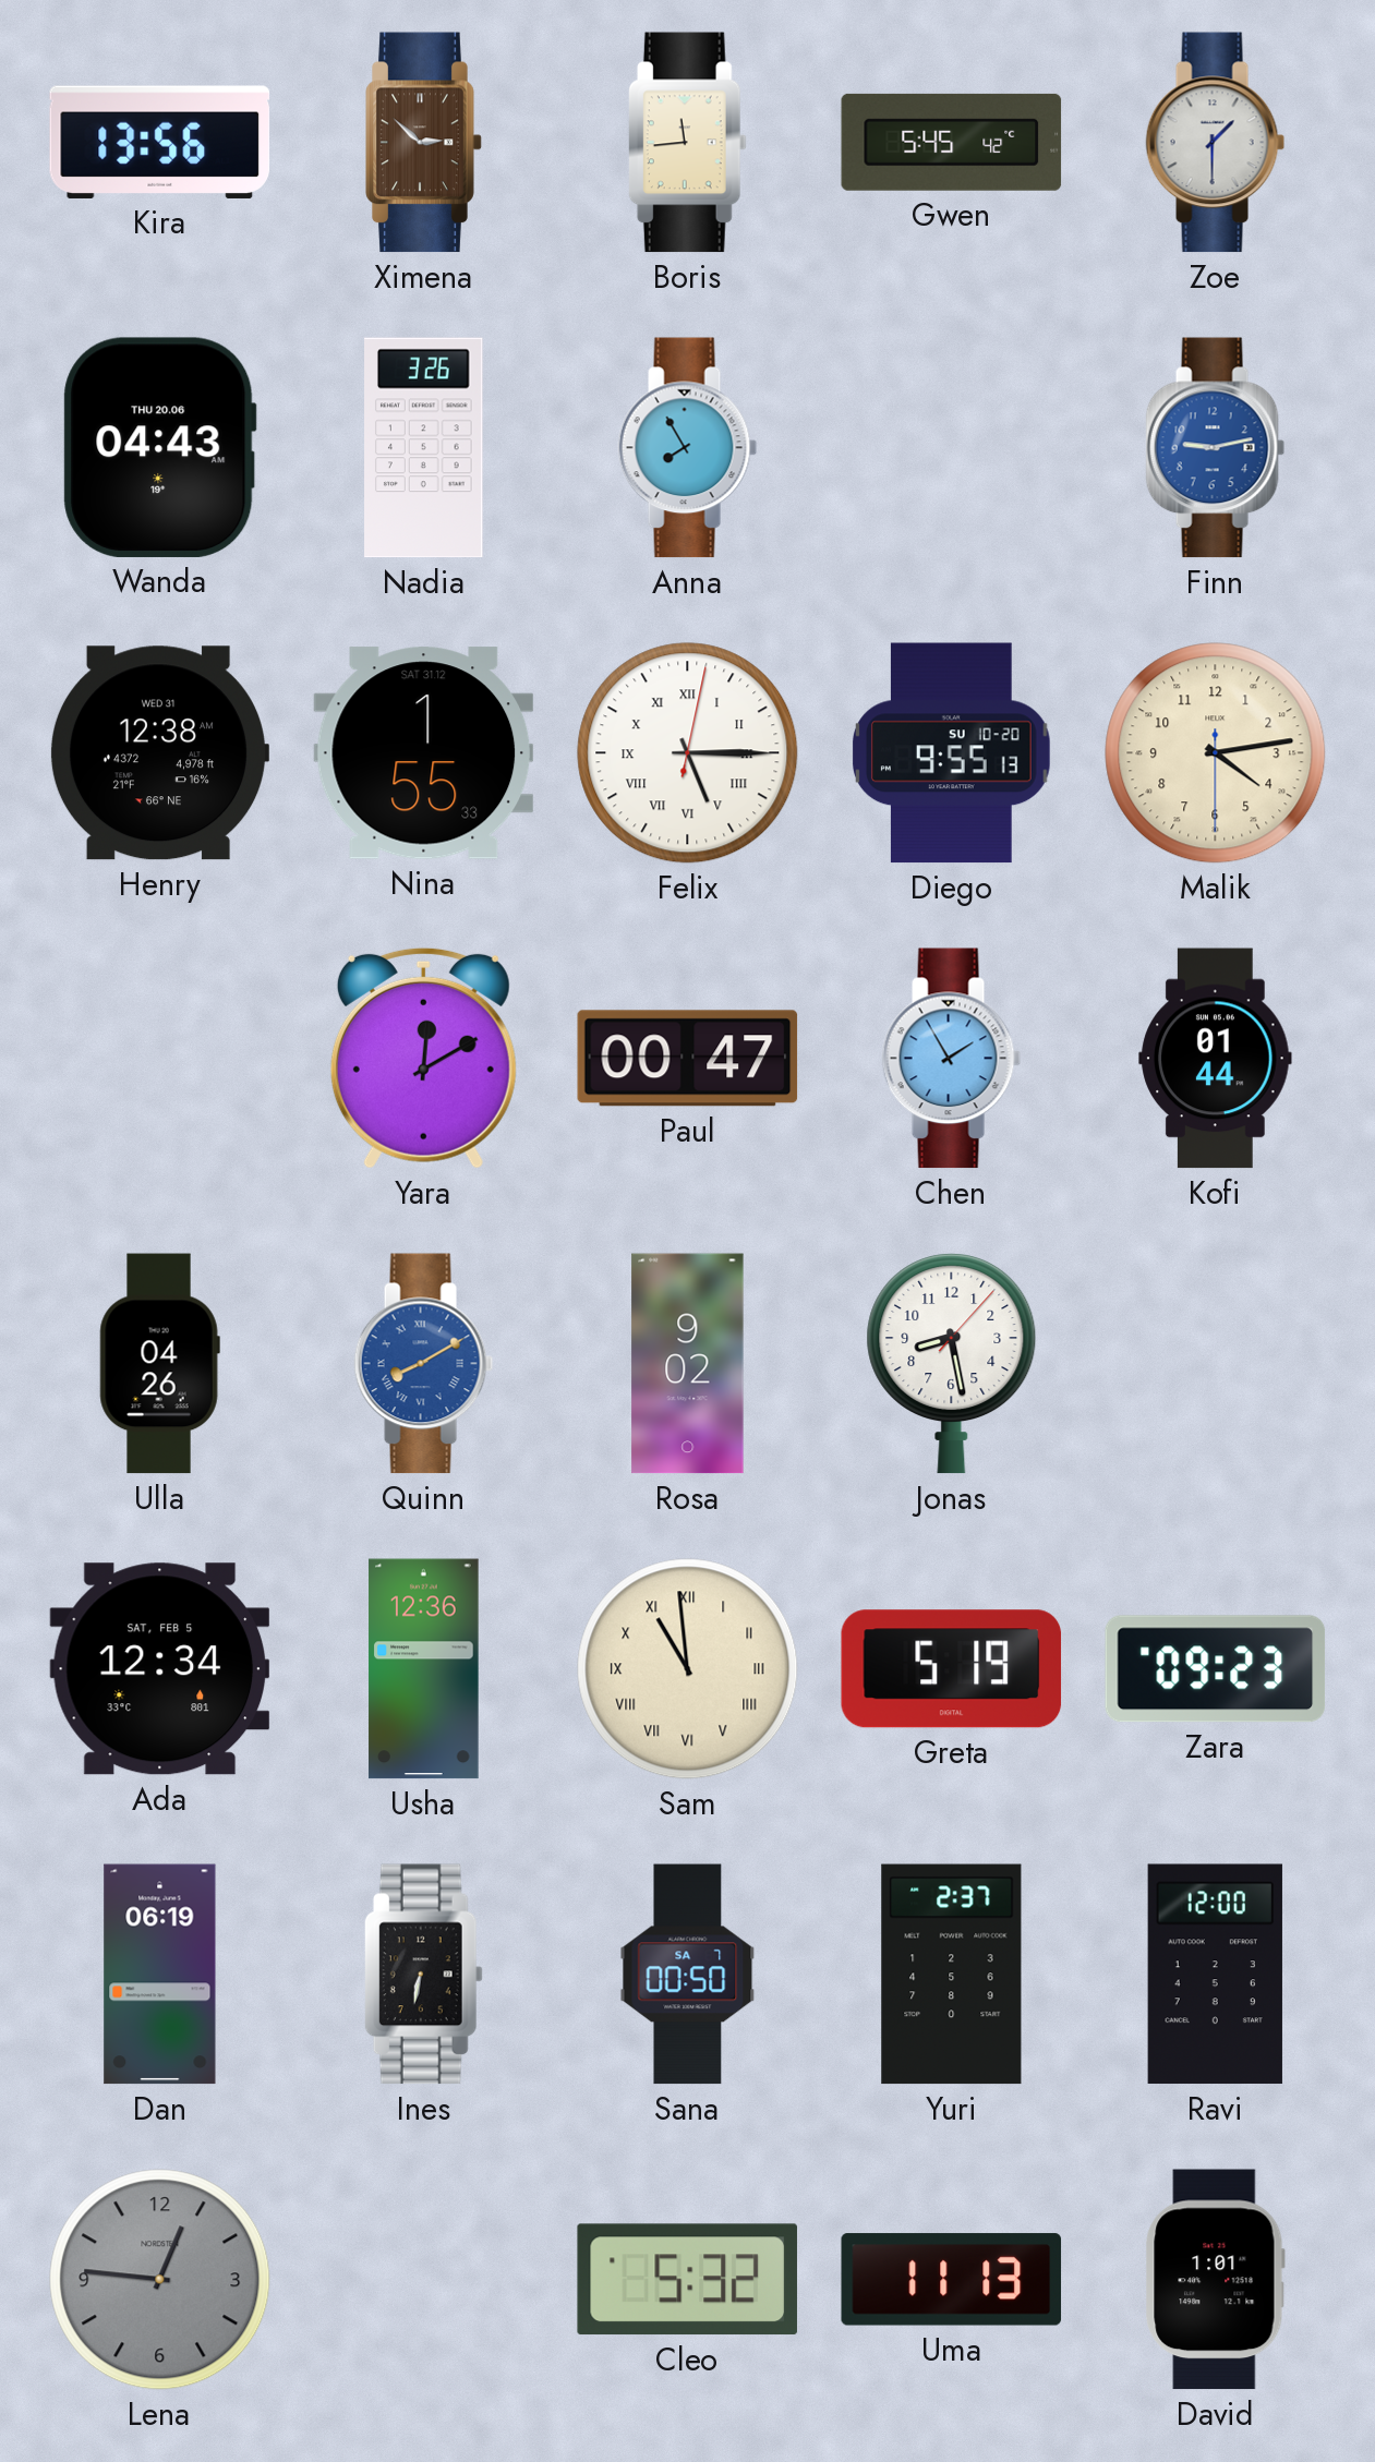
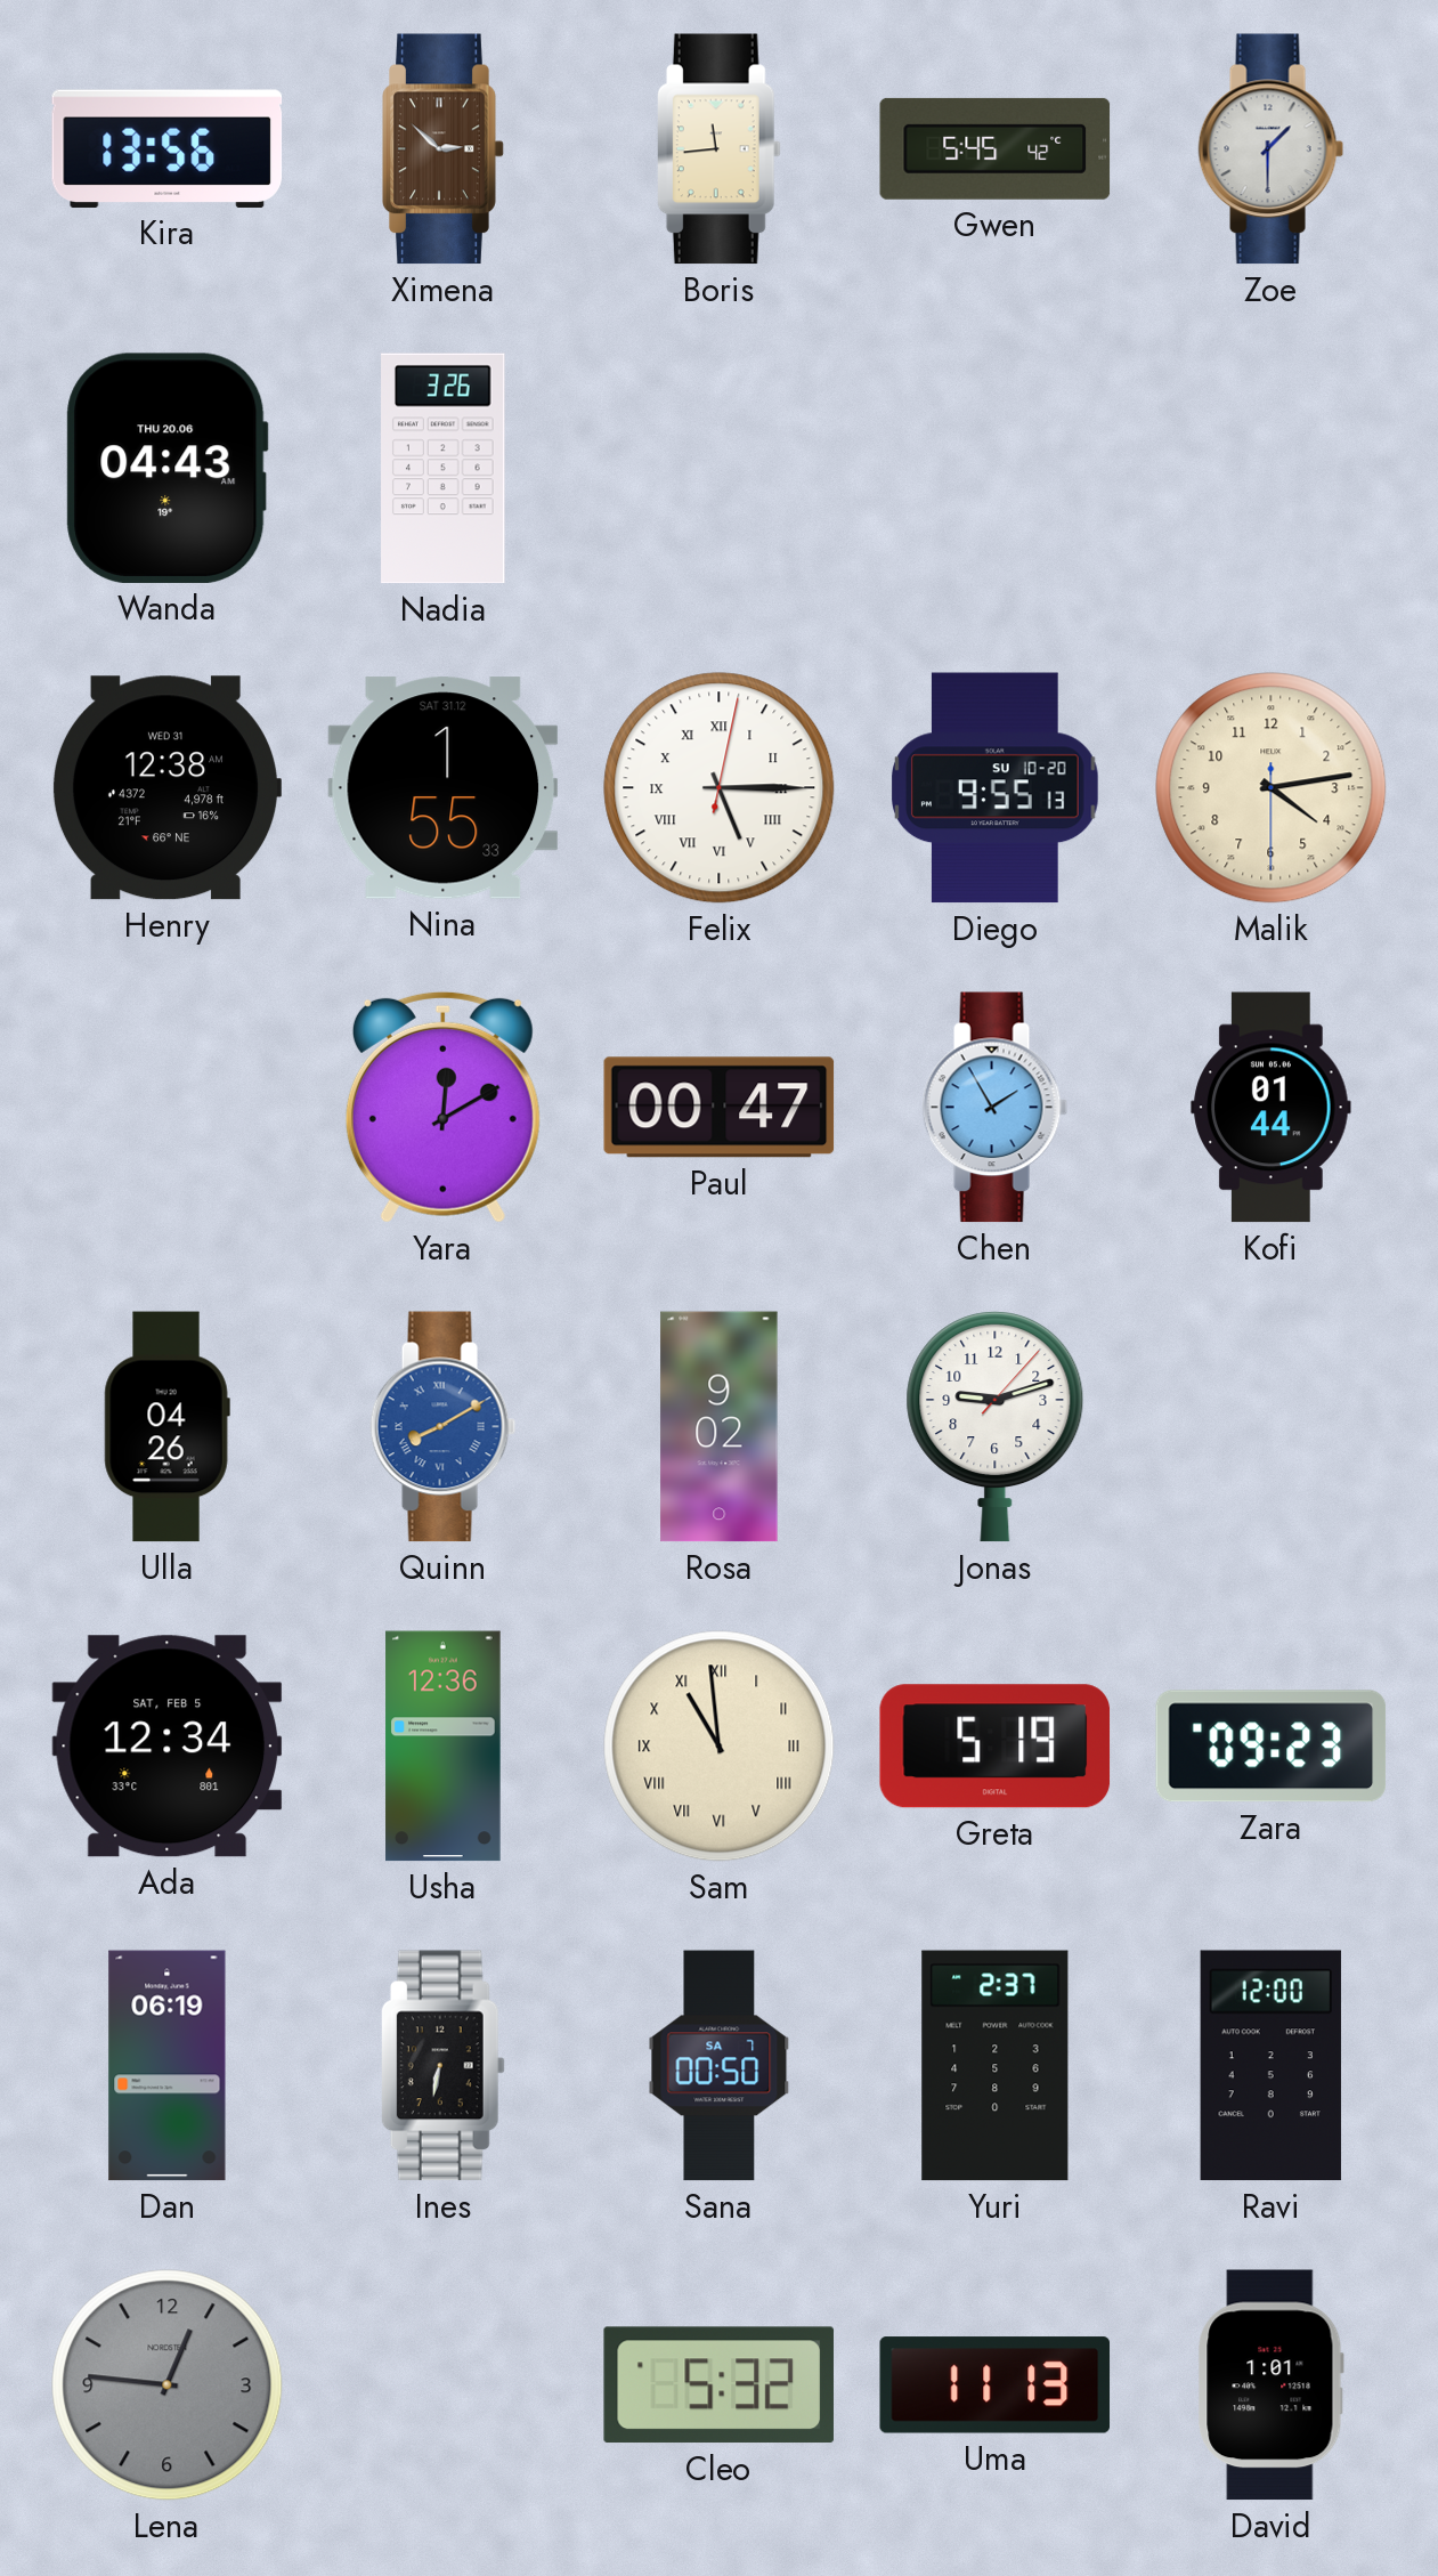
Anna: 7:55 -> none
Finn: 9:13 -> none
Jonas: 8:28 -> 9:12
